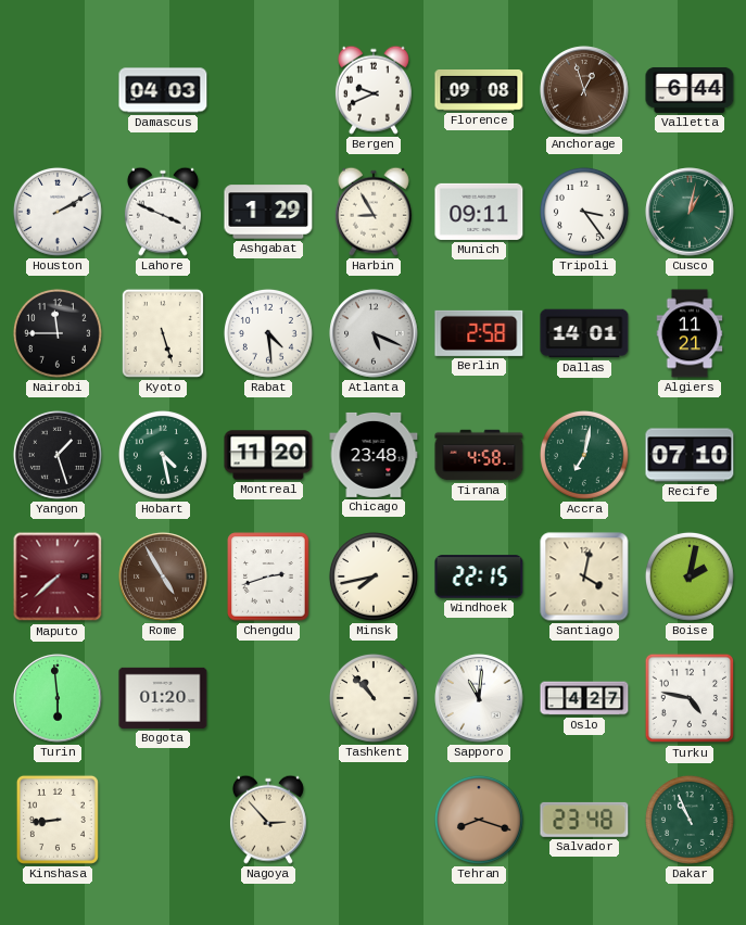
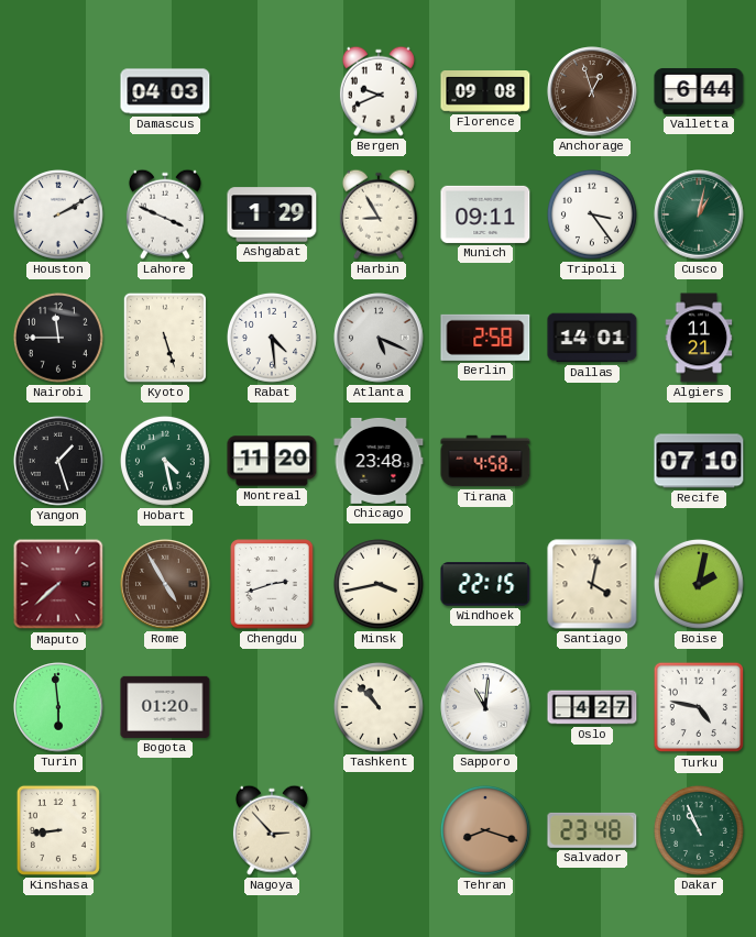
Accra: 7:02 -> none
Minsk: 7:43 -> 3:43
